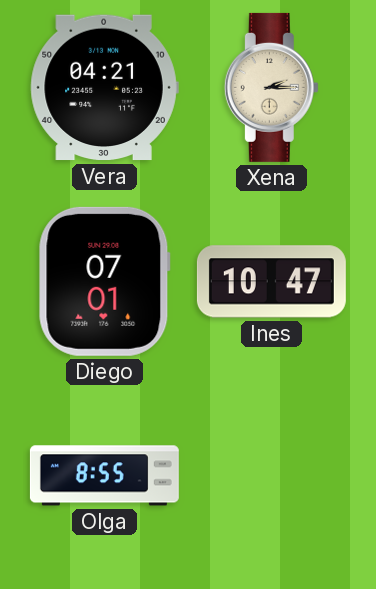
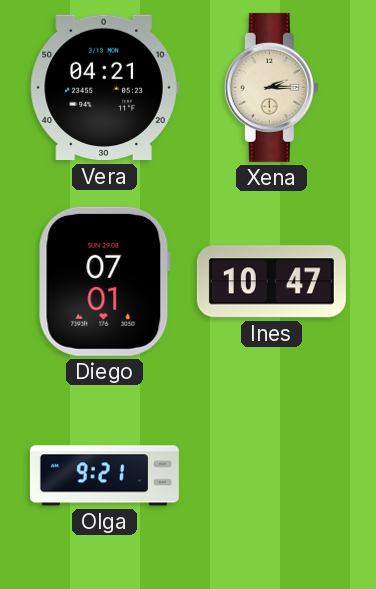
Olga: 8:55 -> 9:21
